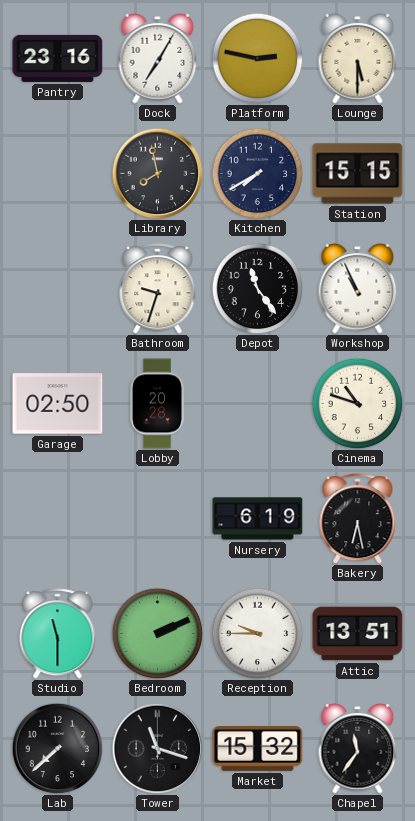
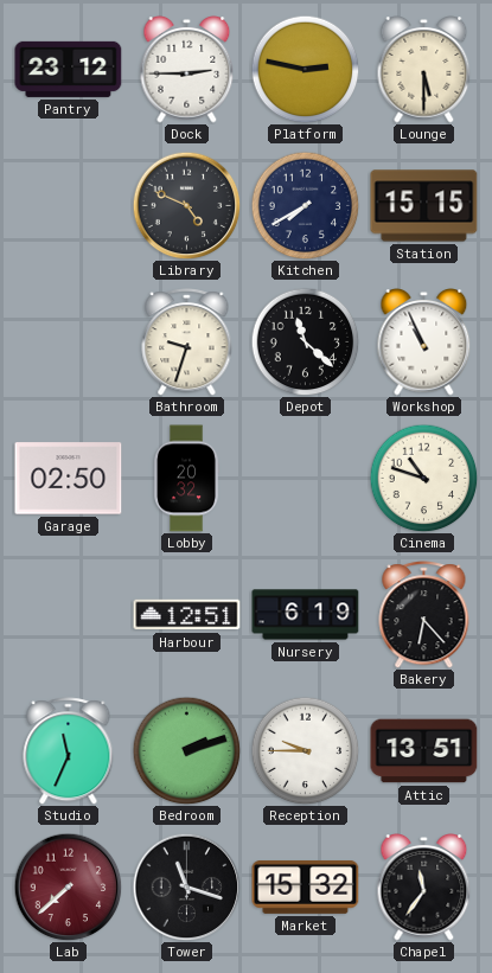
Pantry: 23:16 -> 23:12
Dock: 7:05 -> 2:45
Library: 7:58 -> 4:49
Depot: 11:24 -> 11:22
Lobby: 20:28 -> 20:32
Harbour: none -> 12:51
Bakery: 6:28 -> 6:23
Studio: 11:30 -> 11:34
Bedroom: 2:11 -> 2:12
Lab dial: black -> burgundy
